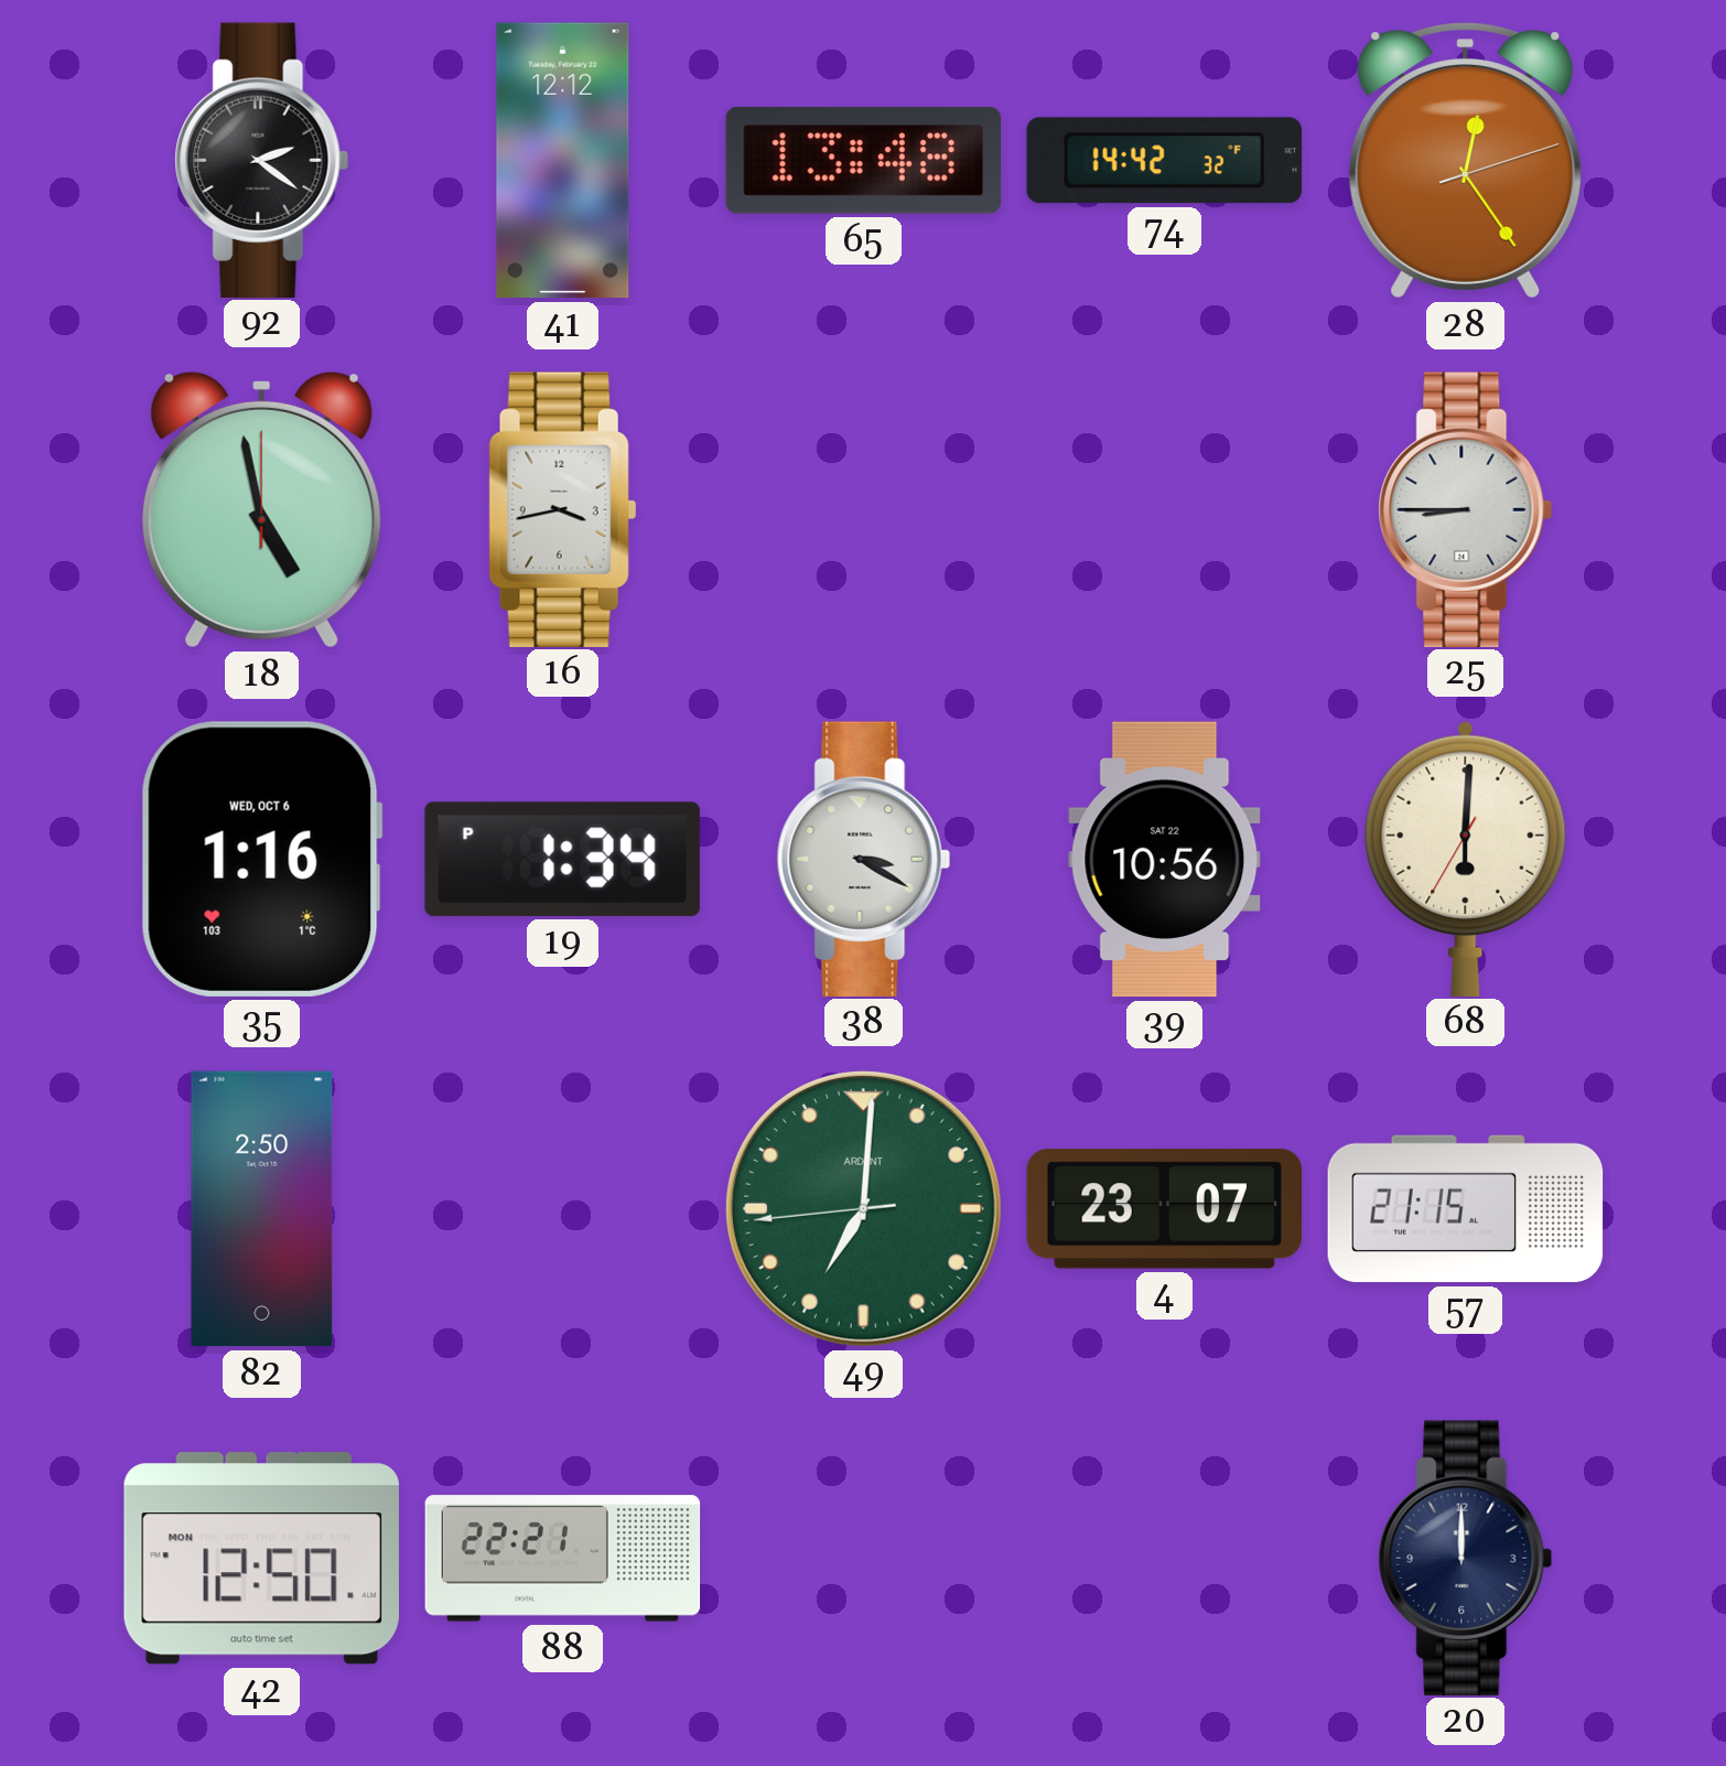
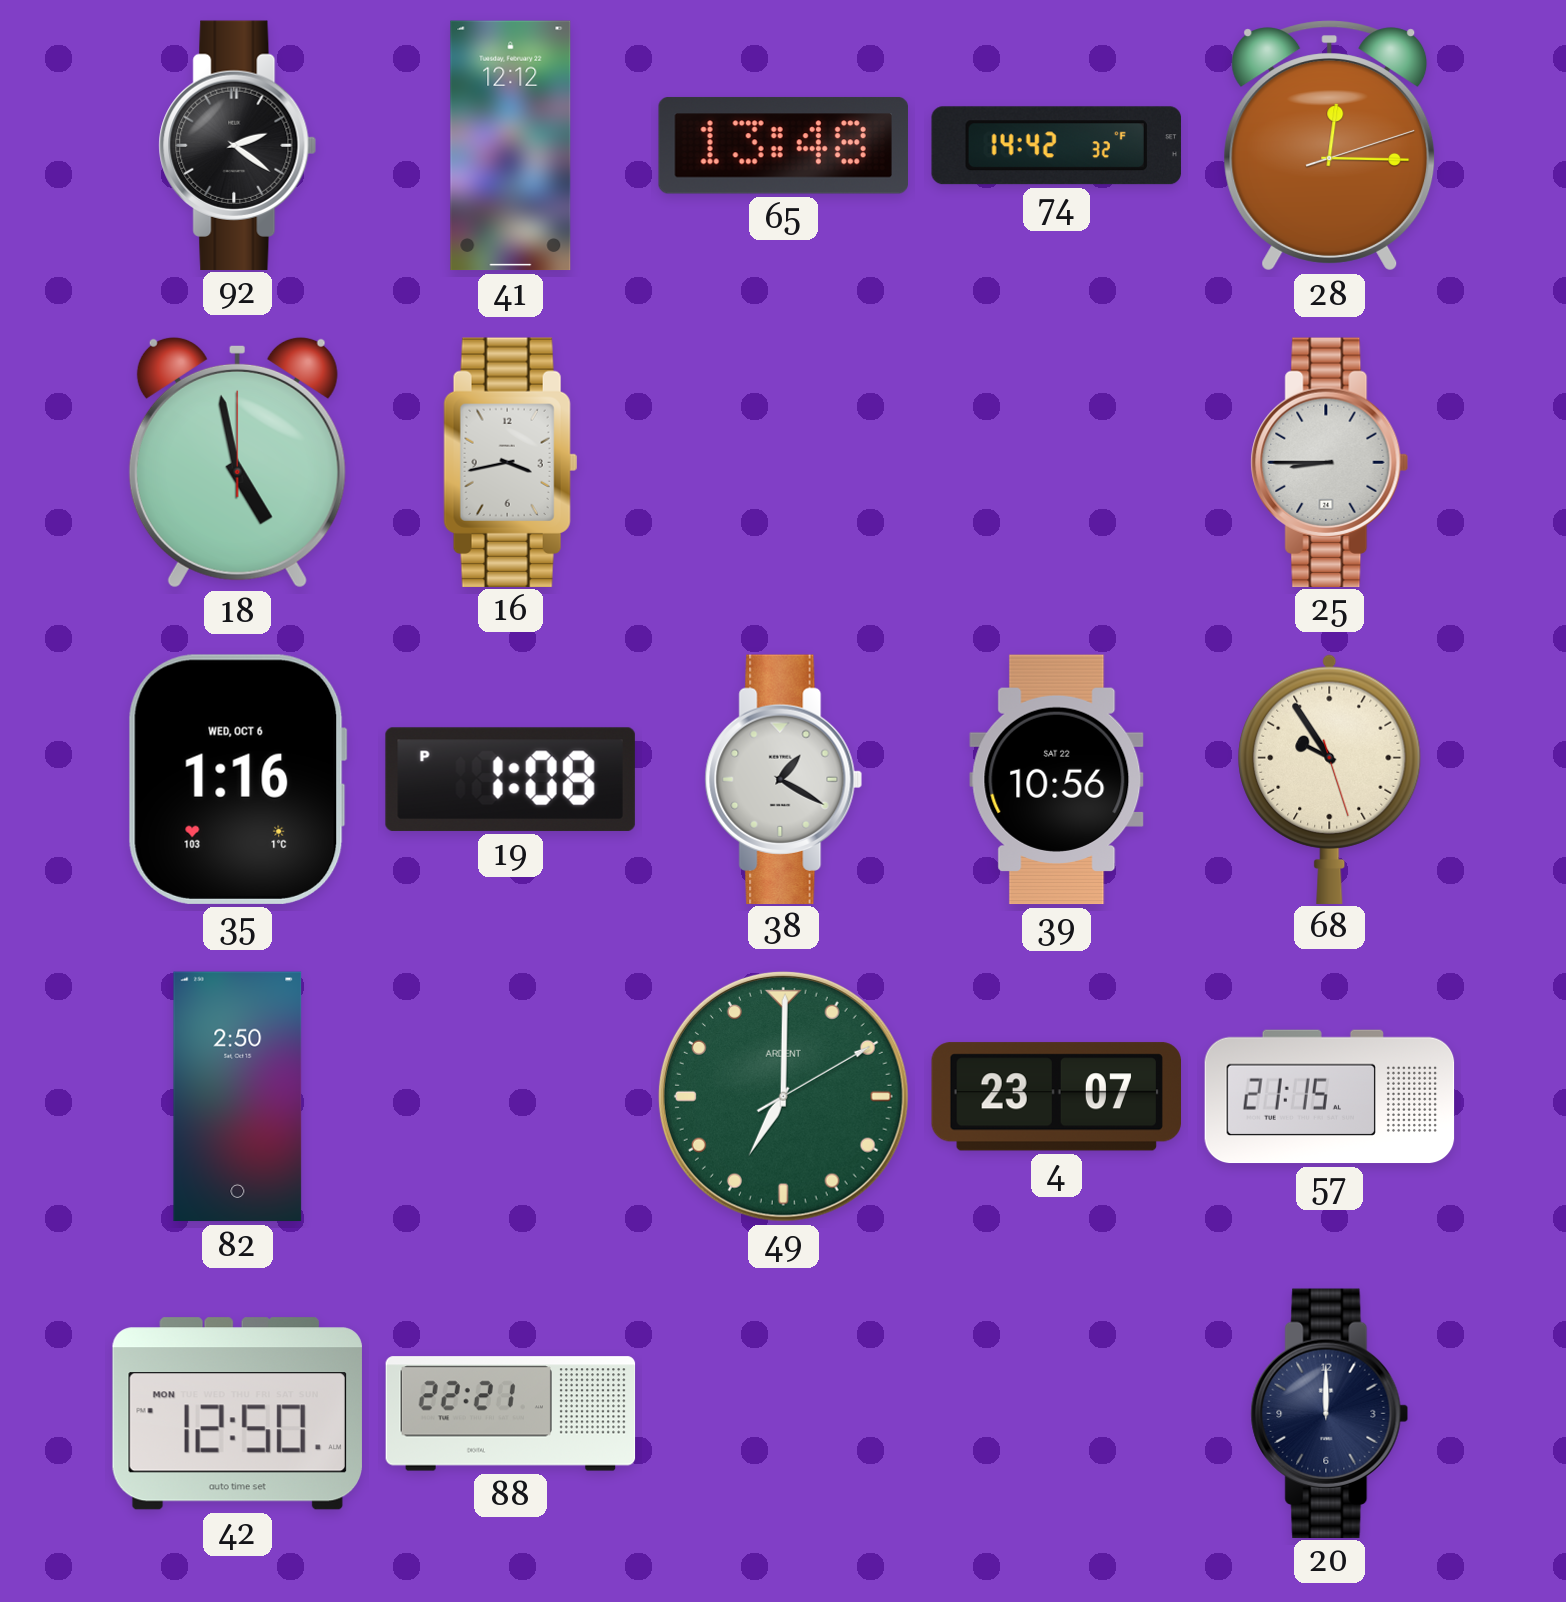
28: 12:24 -> 12:15
19: 1:34 -> 1:08
38: 3:20 -> 1:20
68: 6:00 -> 9:54
49: 7:00:44 -> 7:00:10
